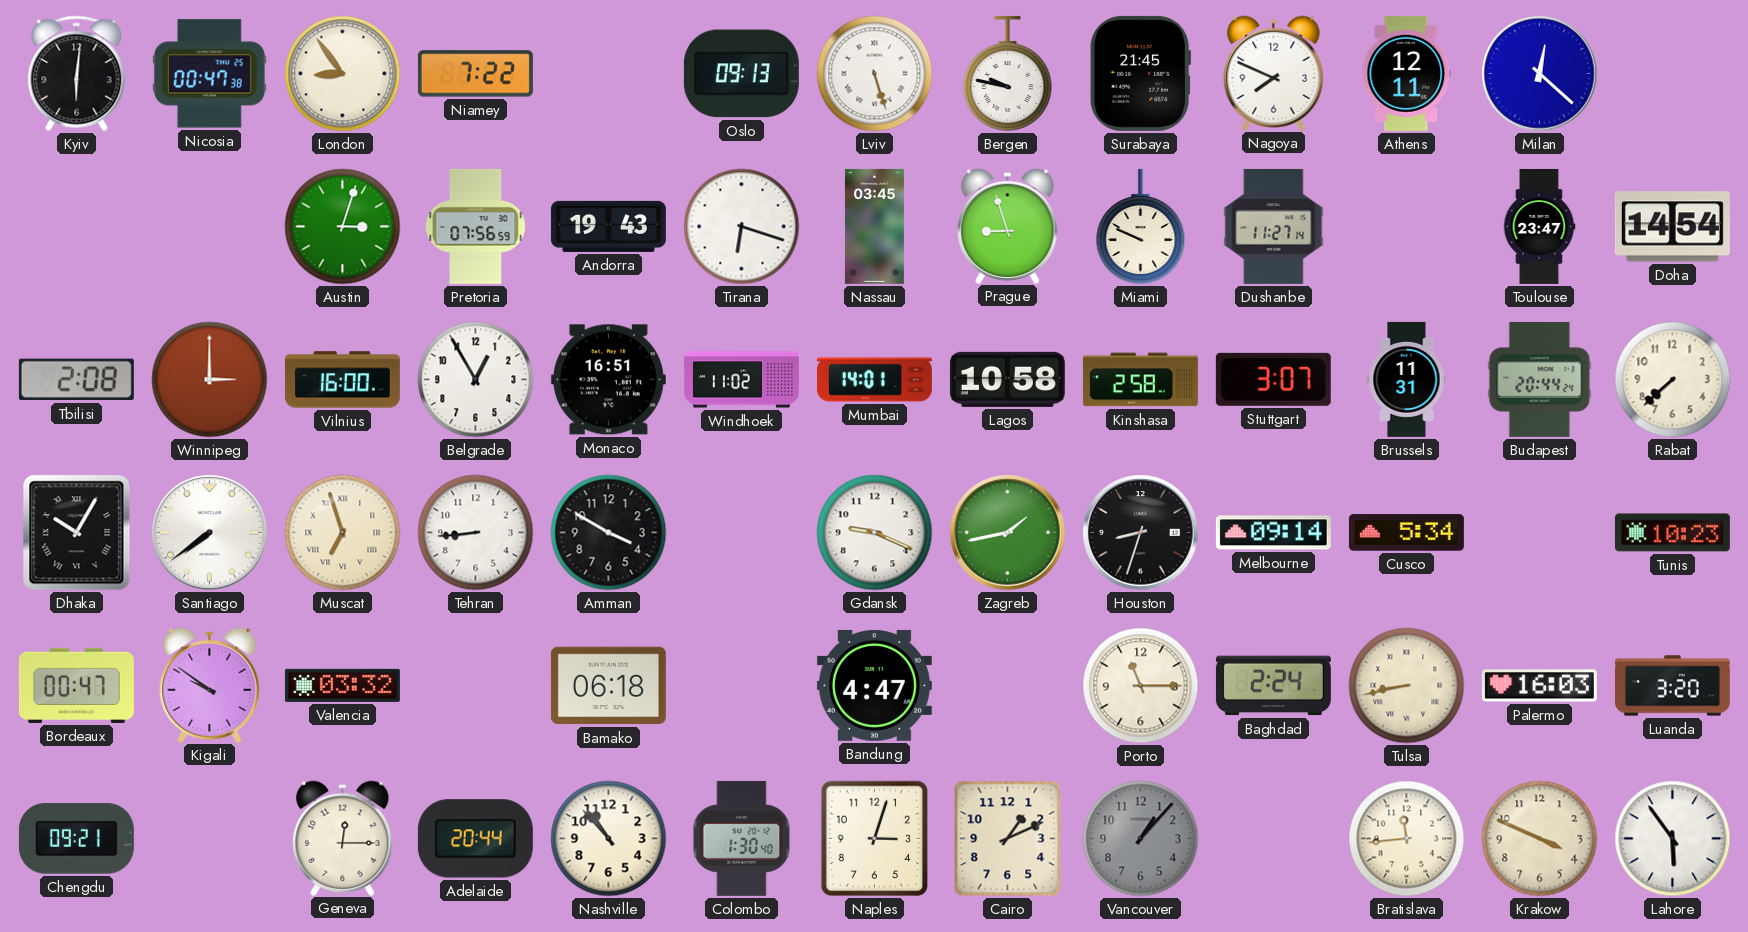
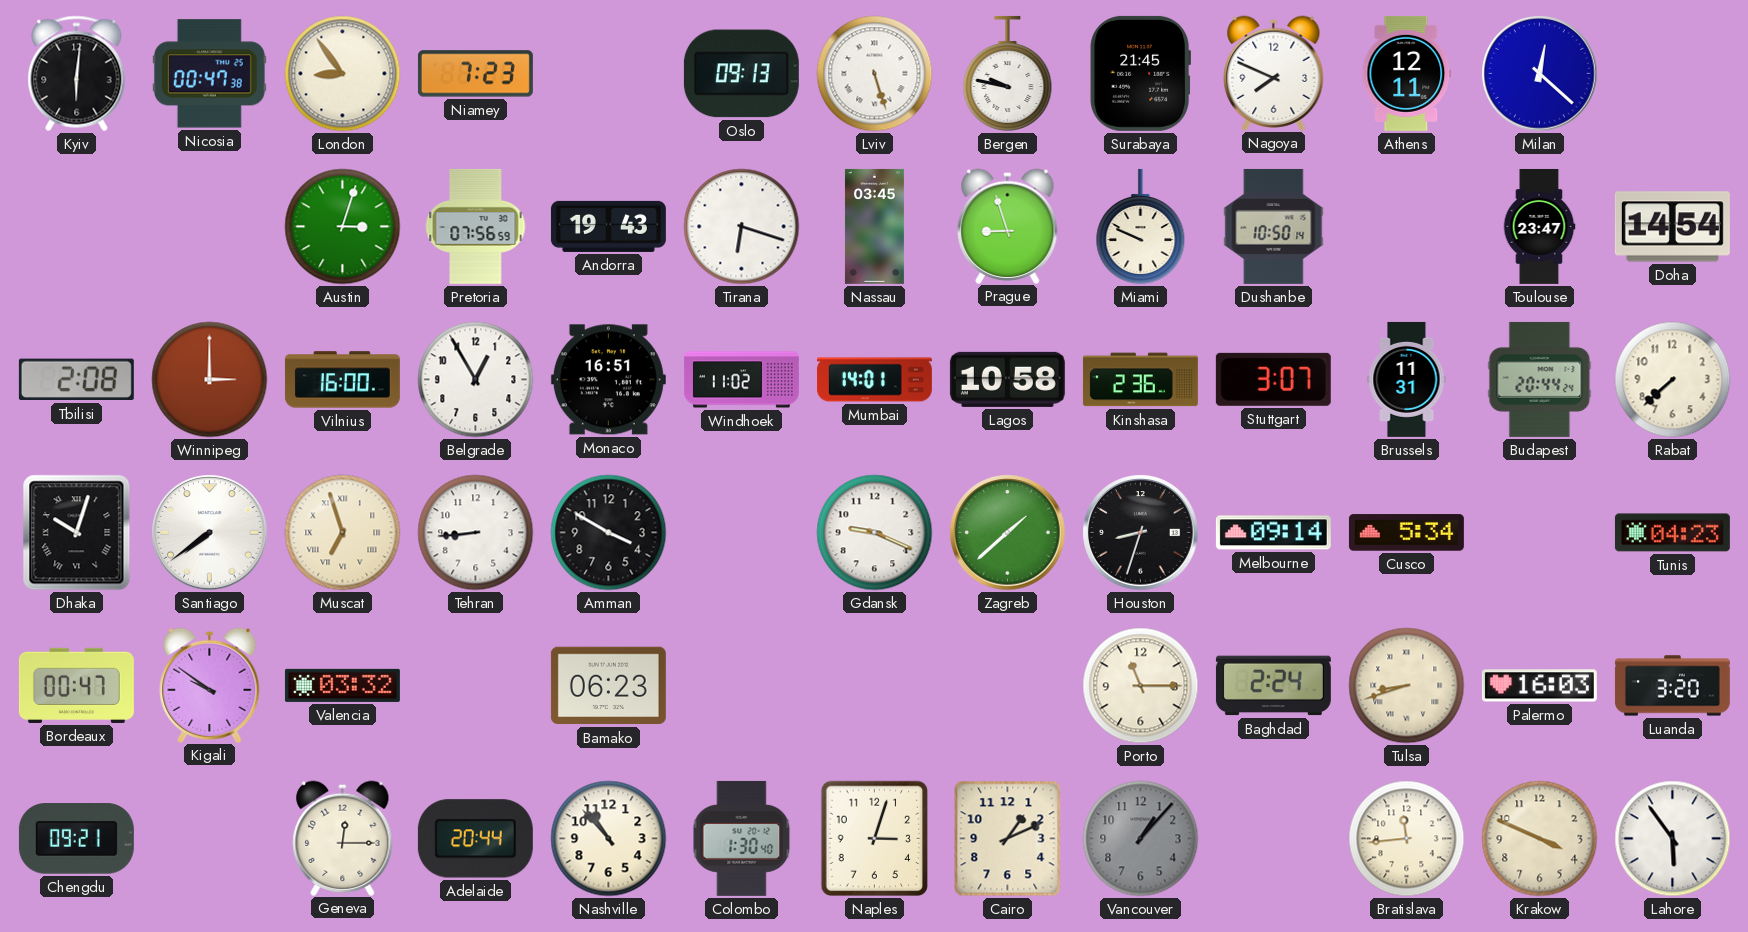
Niamey: 7:22 -> 7:23
Dushanbe: 11:27 -> 10:50
Kinshasa: 2:58 -> 2:36
Dhaka: 10:05 -> 10:03
Zagreb: 1:43 -> 1:38
Tunis: 10:23 -> 04:23
Bamako: 06:18 -> 06:23
Bandung: 4:47 -> none
Tulsa: 8:43 -> 8:42
